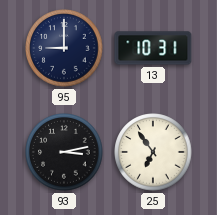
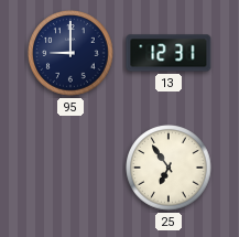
13: 10:31 -> 12:31
93: 3:13 -> none
